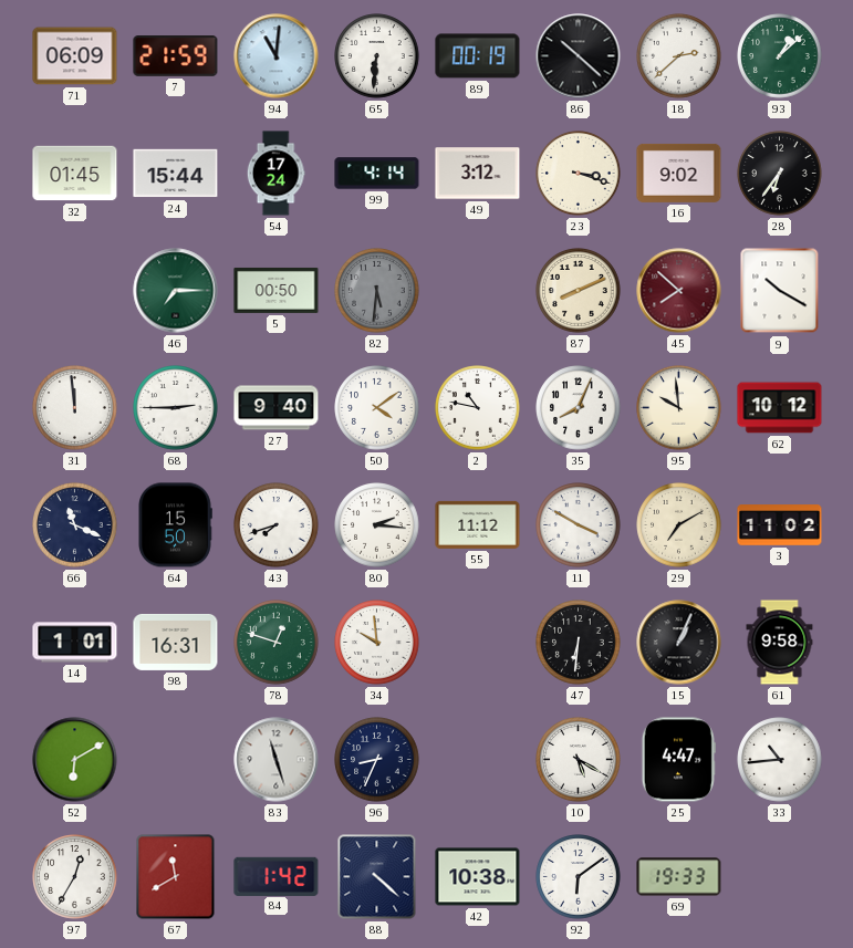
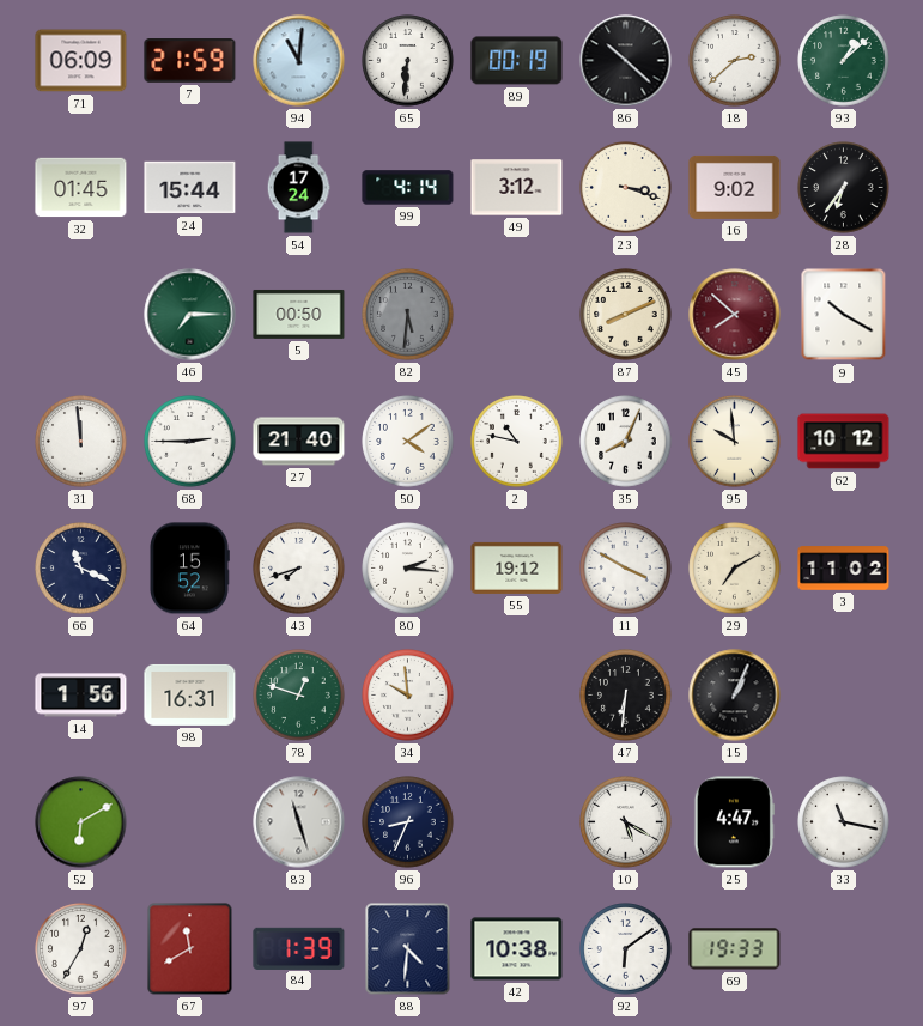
27: 9:40 -> 21:40
64: 15:50 -> 15:52
55: 11:12 -> 19:12
14: 1:01 -> 1:56
61: 9:58 -> none
33: 10:44 -> 11:17
84: 1:42 -> 1:39
88: 4:22 -> 4:31
